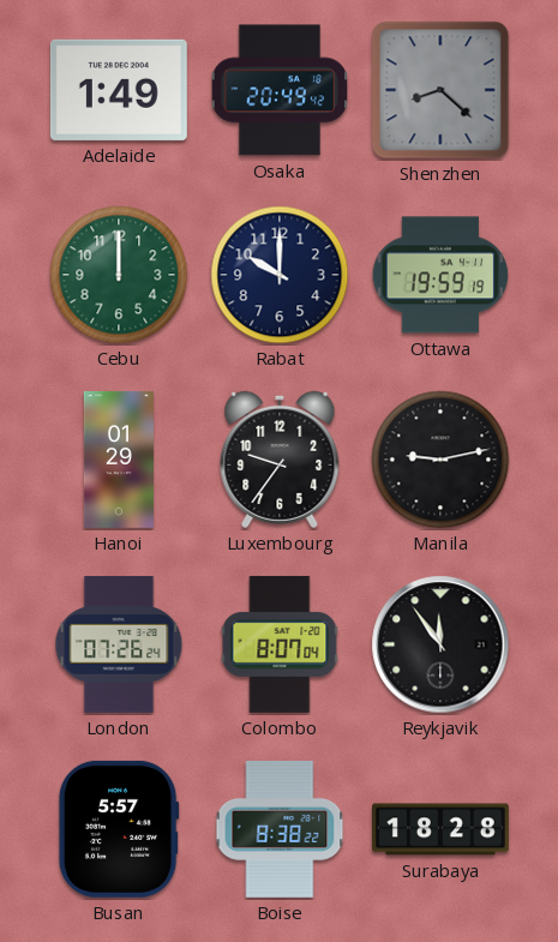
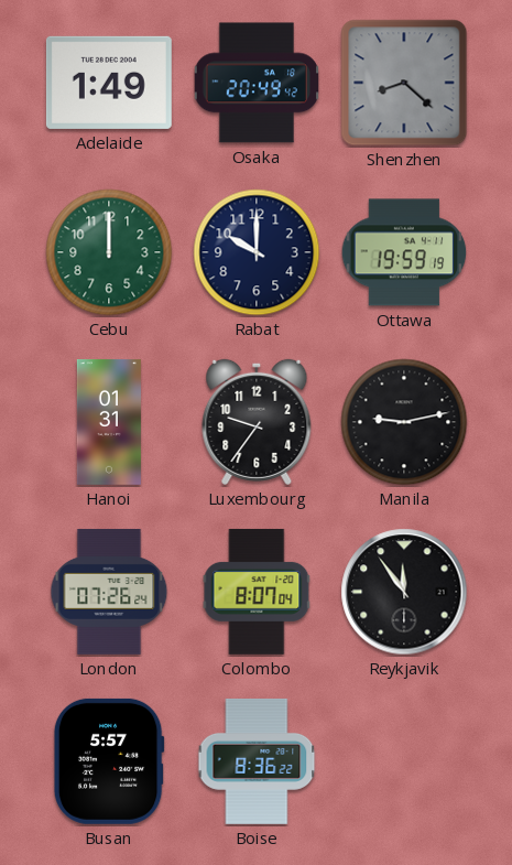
Hanoi: 01:29 -> 01:31
Boise: 8:38 -> 8:36
Surabaya: 18:28 -> none
